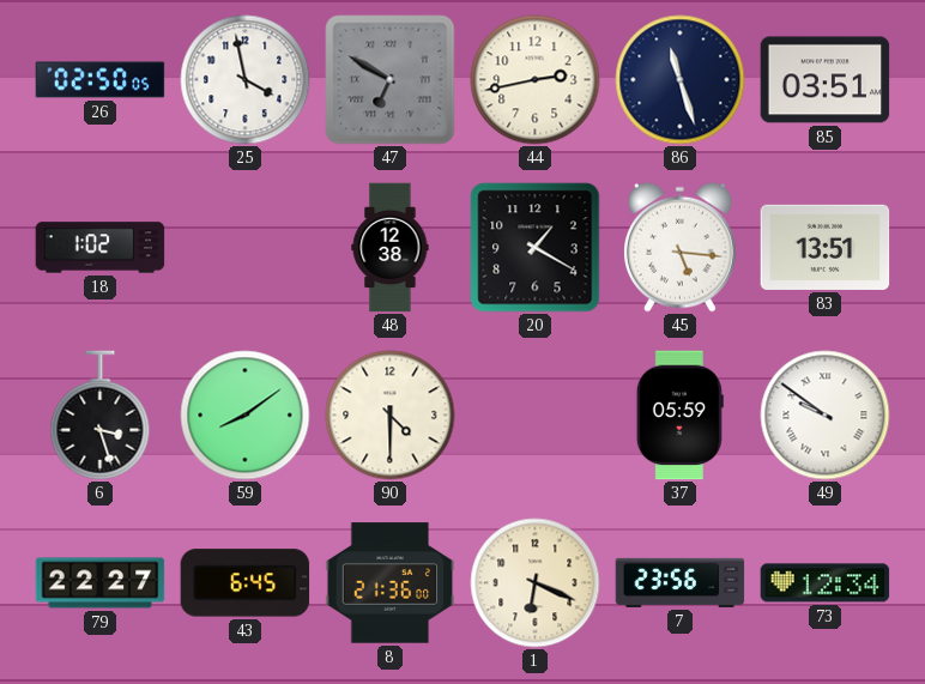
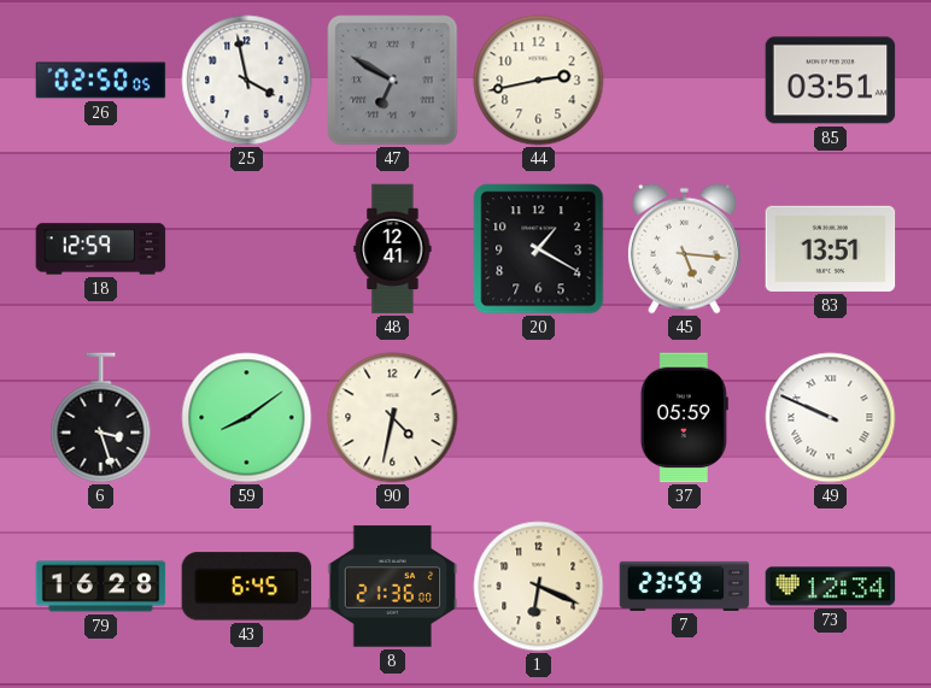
86: 11:27 -> none
18: 1:02 -> 12:59
48: 12:38 -> 12:41
90: 4:30 -> 4:32
49: 9:51 -> 9:49
79: 22:27 -> 16:28
7: 23:56 -> 23:59
